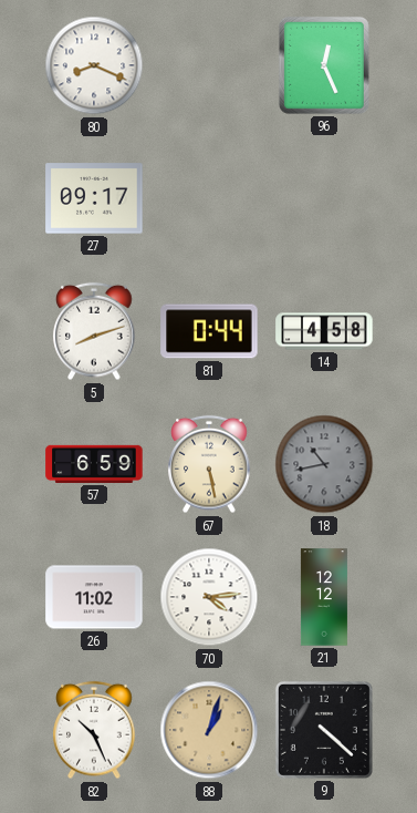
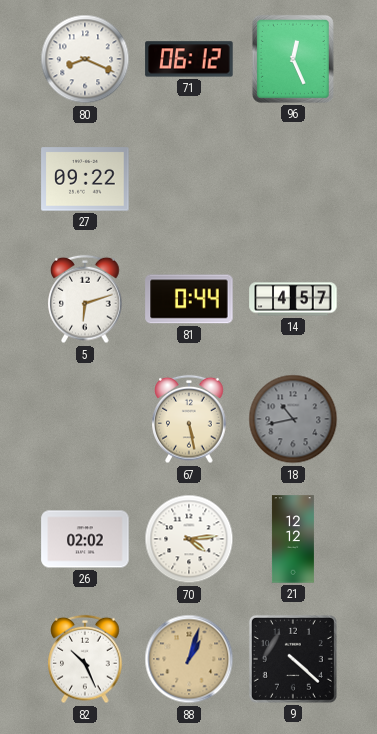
71: none -> 06:12
27: 09:17 -> 09:22
5: 8:12 -> 6:12
14: 4:58 -> 4:57
57: 6:59 -> none
26: 11:02 -> 02:02
